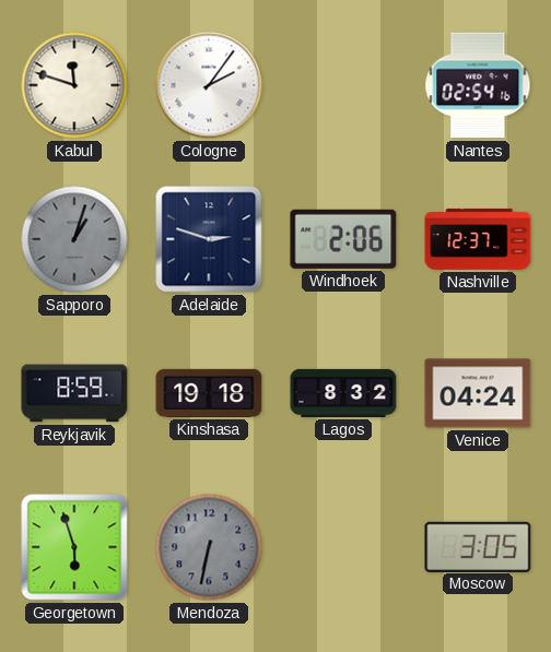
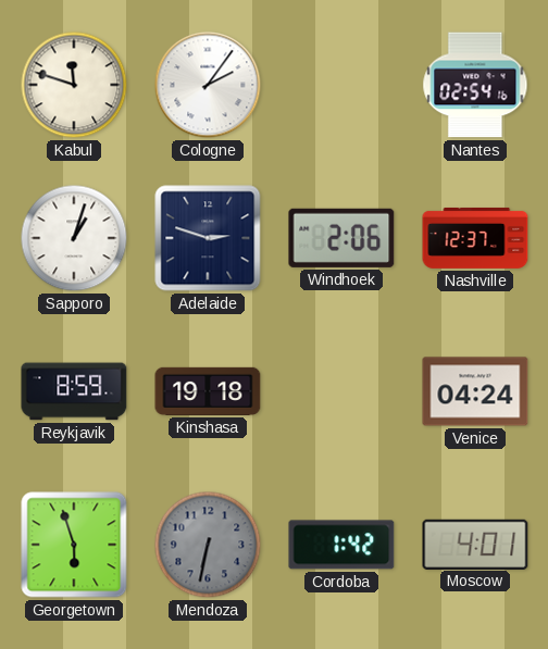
Sapporo dial: grey -> white
Lagos: 8:32 -> none
Cordoba: none -> 1:42
Moscow: 3:05 -> 4:01
